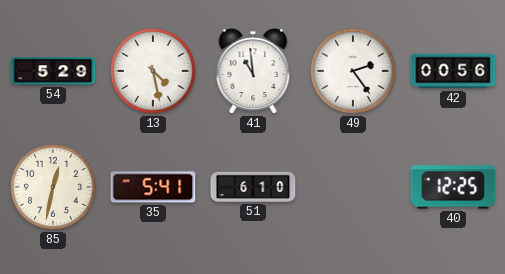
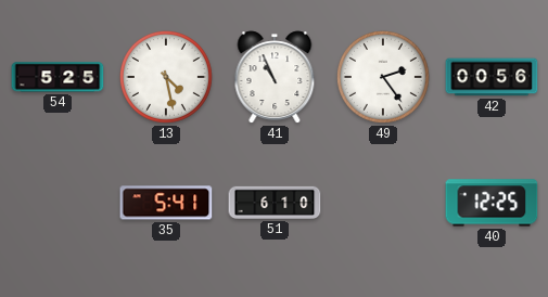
54: 5:29 -> 5:25
41: 10:59 -> 10:56
85: 12:32 -> none
